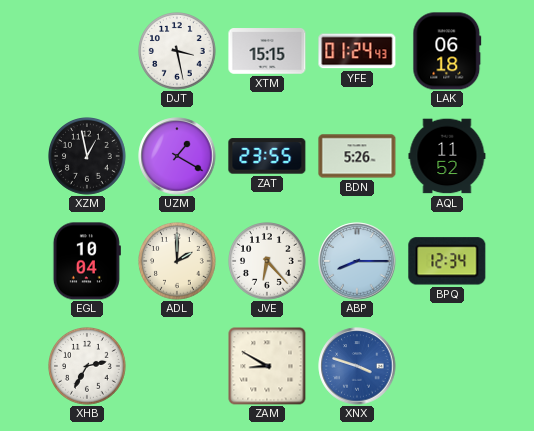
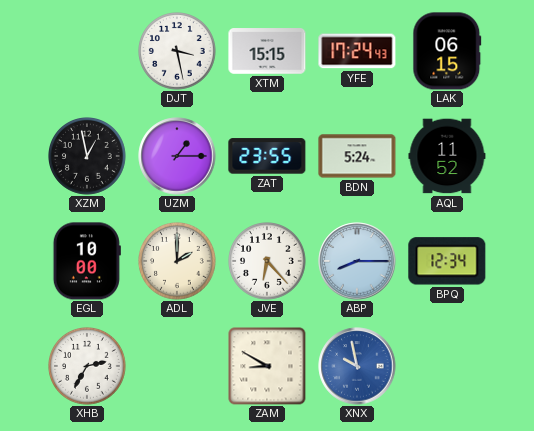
YFE: 01:24 -> 17:24
LAK: 06:18 -> 06:15
UZM: 1:20 -> 1:15
BDN: 5:26 -> 5:24
EGL: 10:04 -> 10:00
XNX: 3:48 -> 9:58
